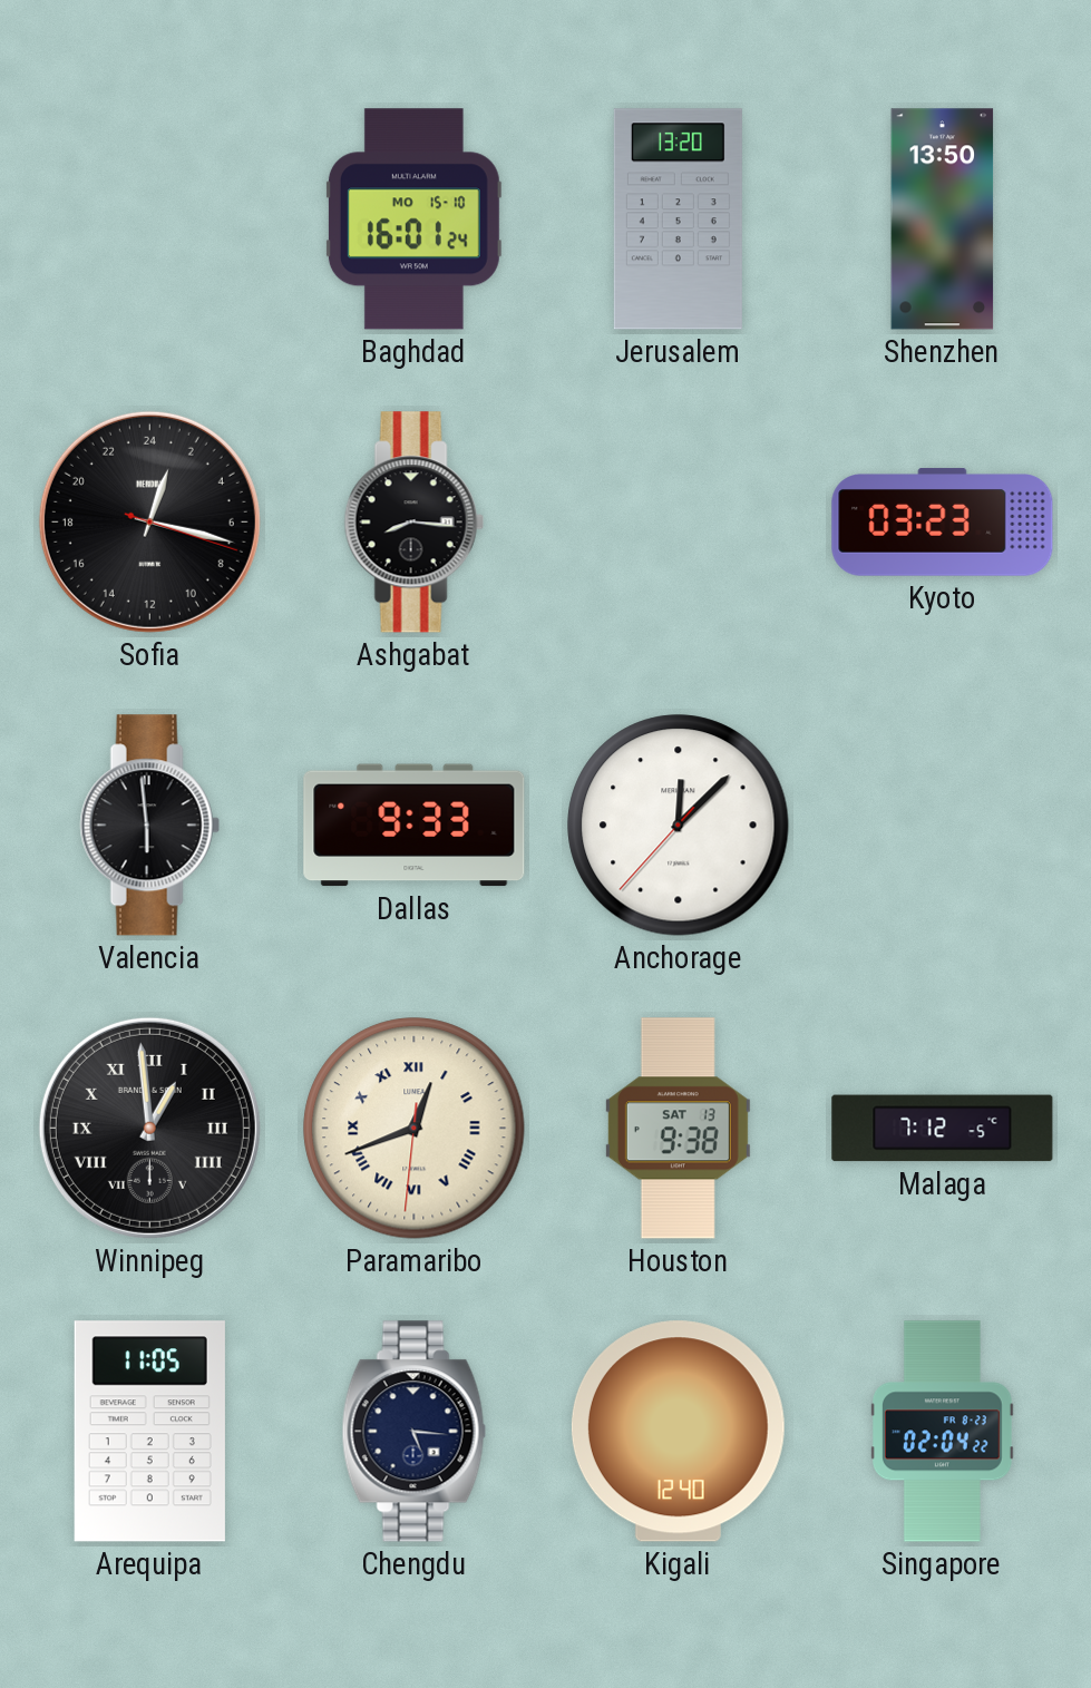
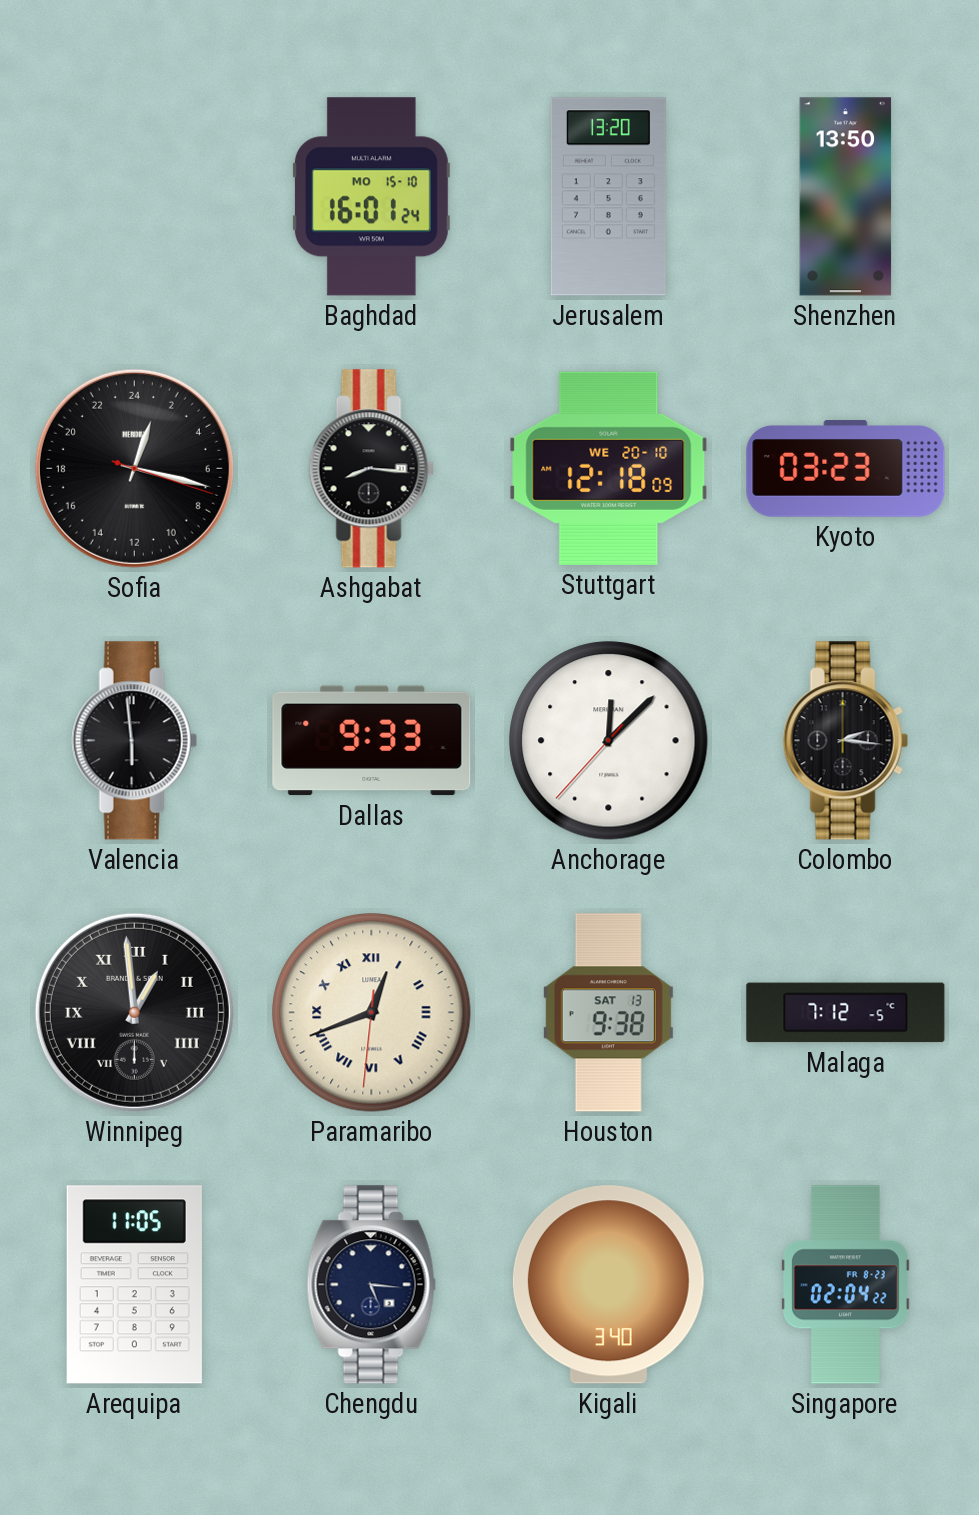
Stuttgart: none -> 12:18
Colombo: none -> 2:16
Kigali: 12:40 -> 3:40
